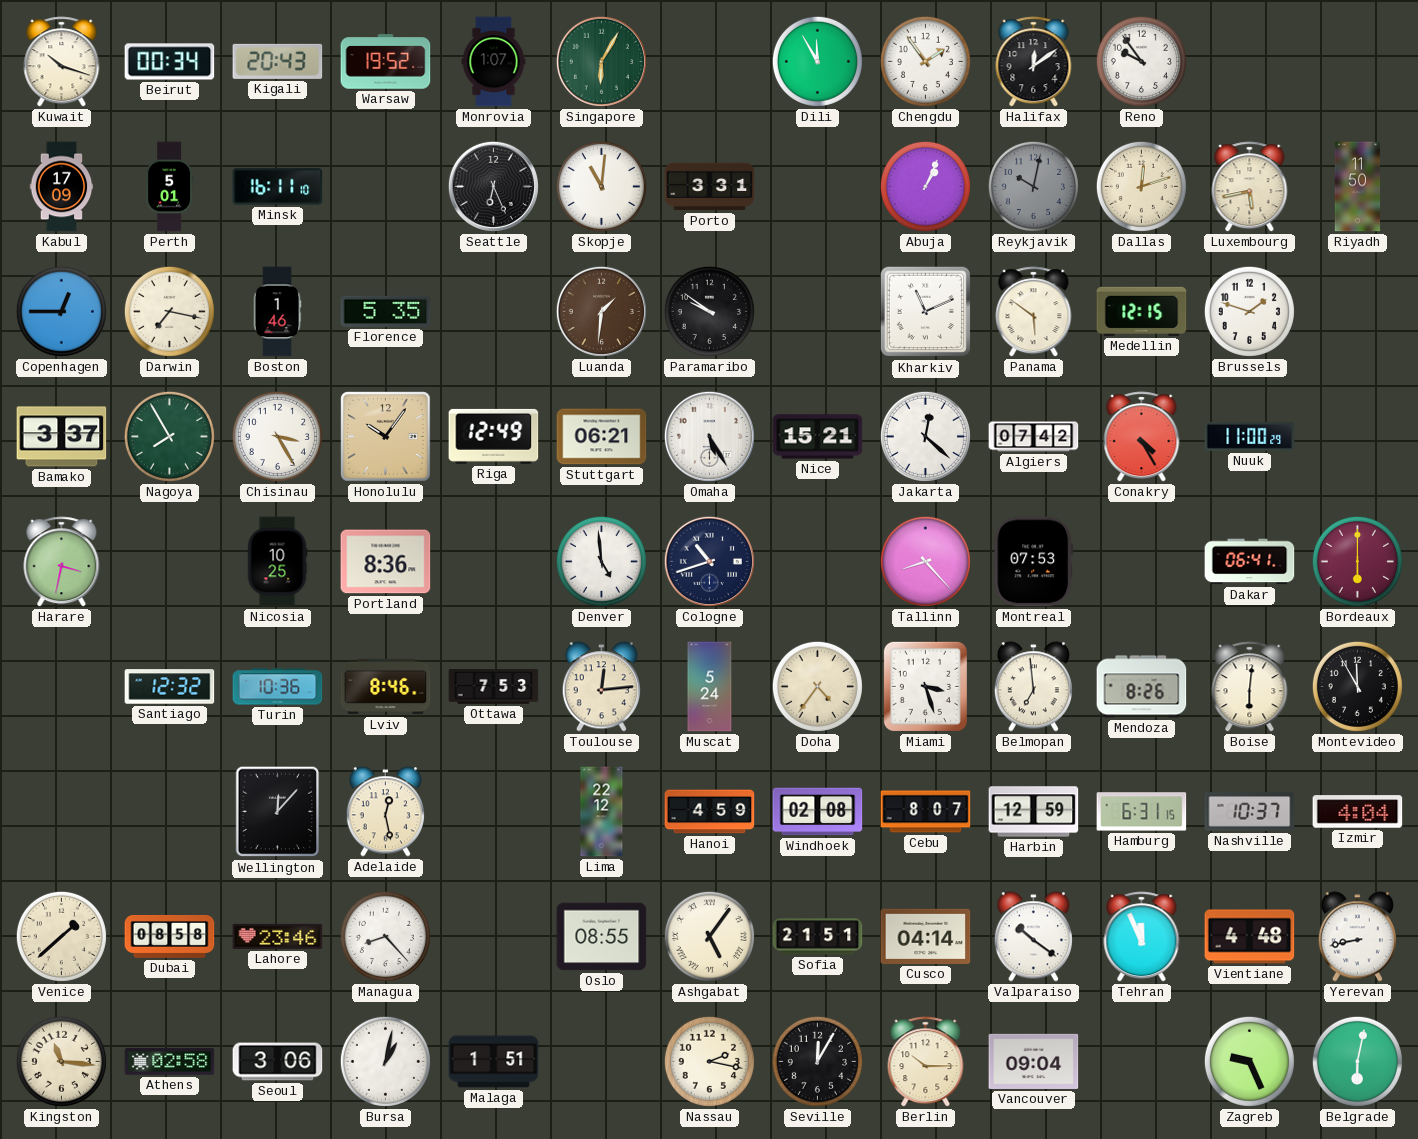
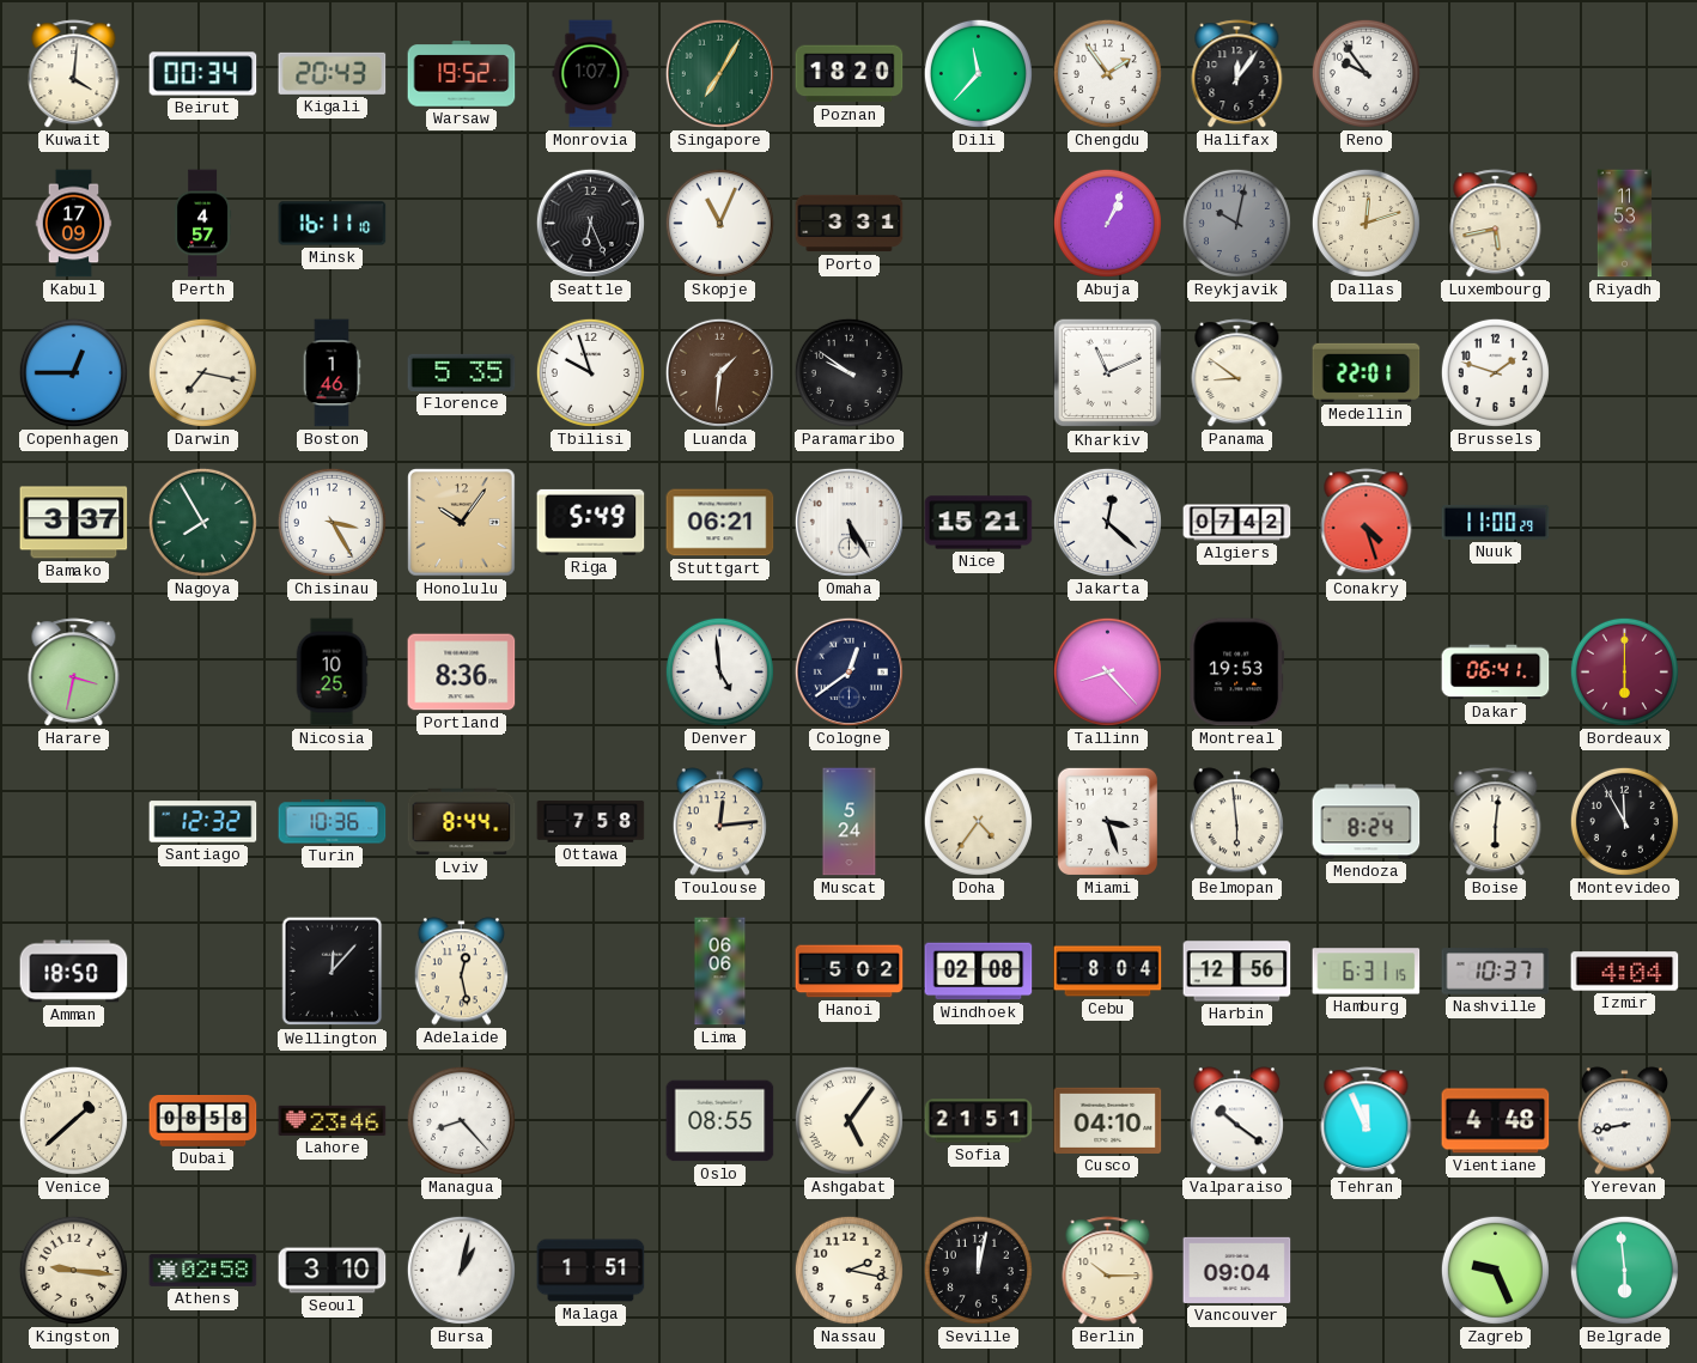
Kuwait: 10:18 -> 4:01
Singapore: 6:05 -> 7:05
Poznan: none -> 18:20
Dili: 11:55 -> 11:37
Halifax: 12:09 -> 12:06
Perth: 5:01 -> 4:57
Skopje: 11:01 -> 11:04
Riyadh: 11:50 -> 11:53
Tbilisi: none -> 9:57
Panama: 5:51 -> 8:51
Medellin: 12:15 -> 22:01
Riga: 12:49 -> 5:49
Conakry: 4:25 -> 4:27
Cologne: 10:42 -> 12:39
Montreal: 07:53 -> 19:53
Lviv: 8:46 -> 8:44
Ottawa: 7:53 -> 7:58
Belmopan: 6:59 -> 5:59
Mendoza: 8:26 -> 8:24
Amman: none -> 18:50
Lima: 22:12 -> 06:06
Hanoi: 4:59 -> 5:02
Cebu: 8:07 -> 8:04
Harbin: 12:59 -> 12:56
Cusco: 04:14 -> 04:10
Kingston: 11:16 -> 9:16
Seoul: 3:06 -> 3:10
Seville: 12:05 -> 12:02
Belgrade: 6:02 -> 5:59
